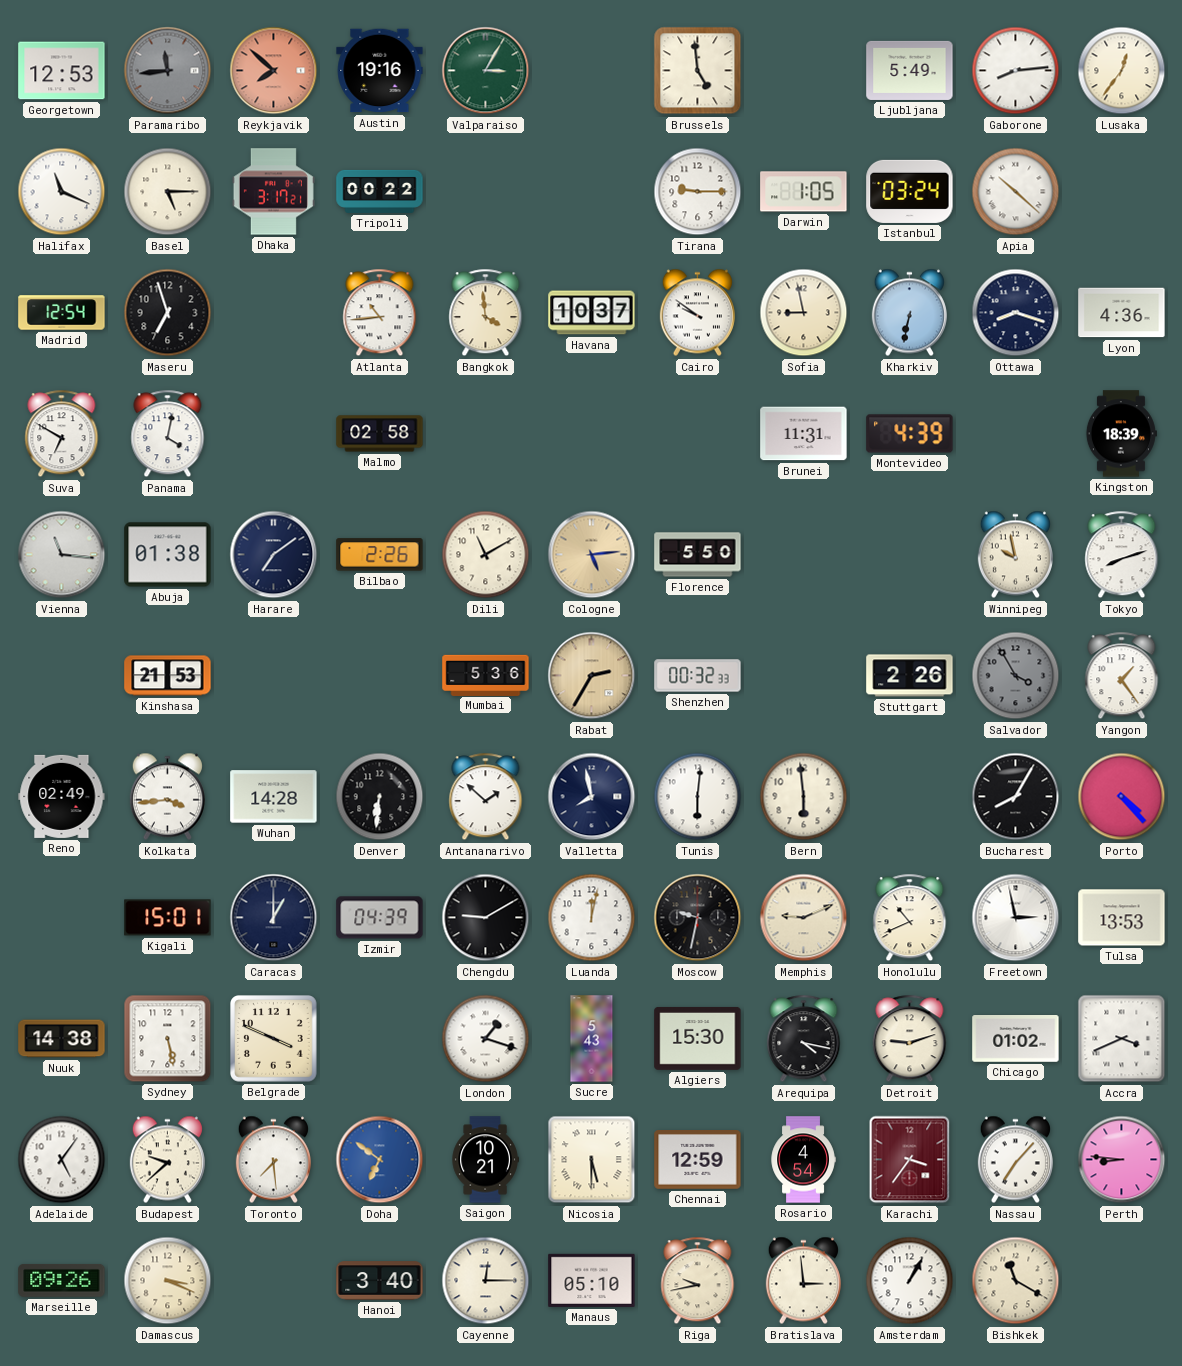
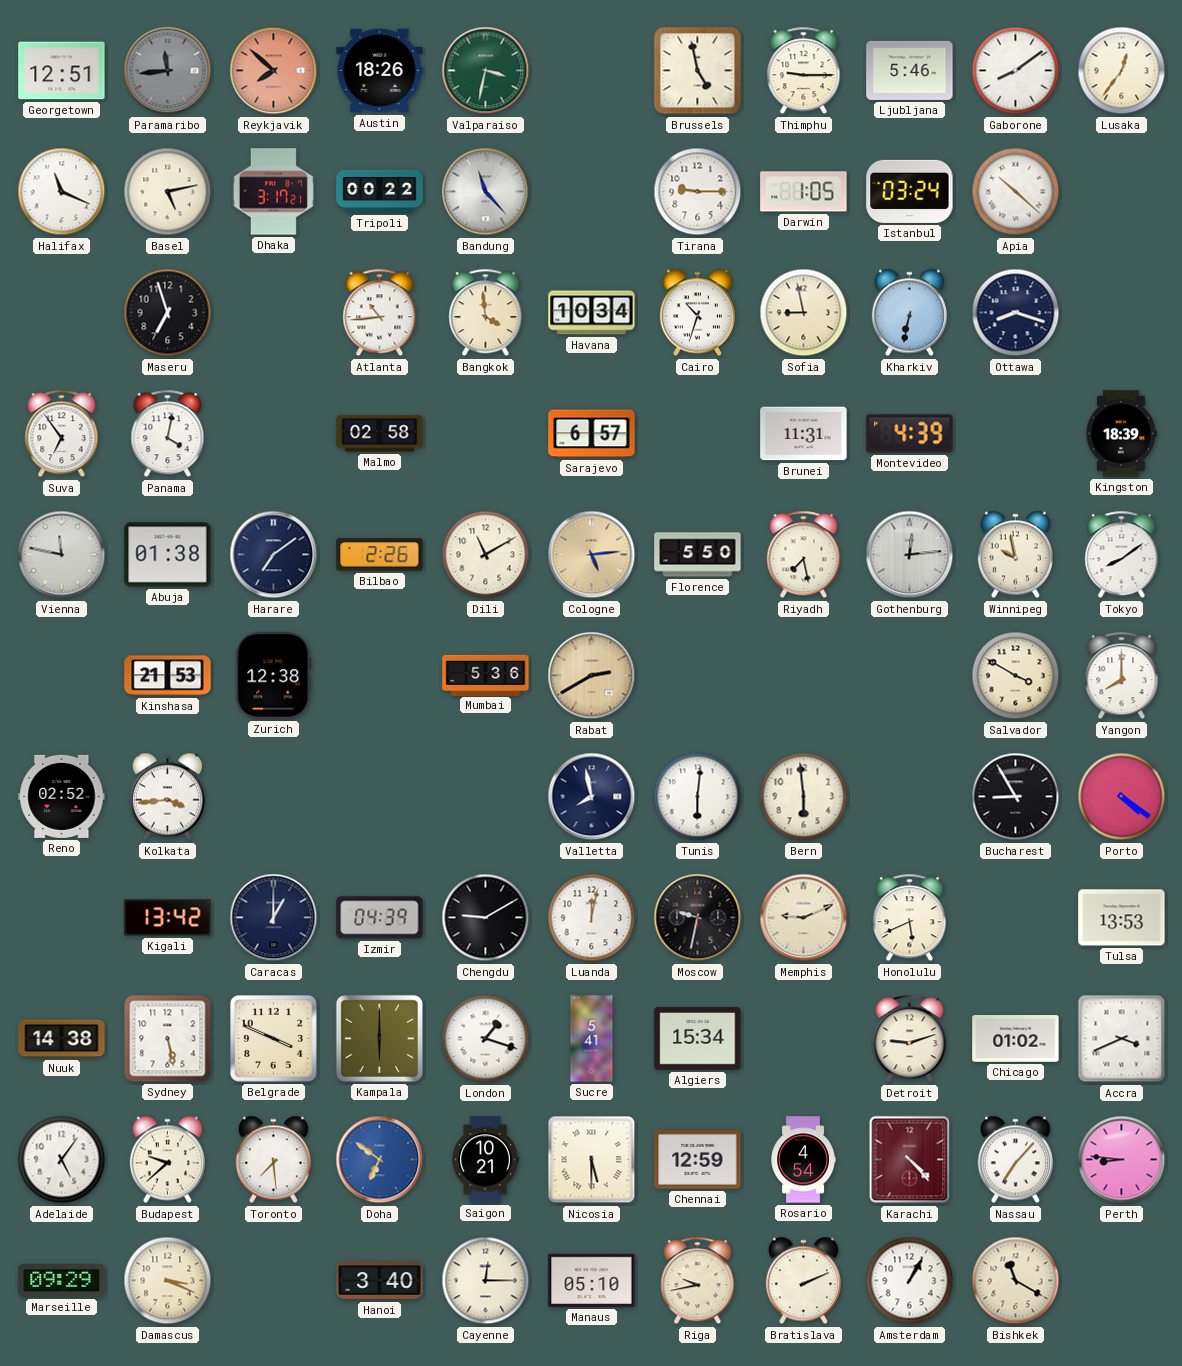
Georgetown: 12:53 -> 12:51
Austin: 19:16 -> 18:26
Valparaiso: 3:05 -> 3:32
Brussels: 4:59 -> 4:58
Thimphu: none -> 9:15
Ljubljana: 5:49 -> 5:46
Gaborone: 8:14 -> 8:09
Basel: 5:15 -> 5:13
Bandung: none -> 11:23
Madrid: 12:54 -> none
Havana: 10:37 -> 10:34
Cairo: 9:51 -> 10:33
Lyon: 4:36 -> none
Suva: 6:50 -> 6:54
Sarajevo: none -> 6:57
Vienna: 11:16 -> 11:47
Riyadh: none -> 7:28
Gothenburg: none -> 12:14
Tokyo: 8:12 -> 8:09
Zurich: none -> 12:38
Rabat: 2:35 -> 2:40
Shenzhen: 00:32 -> none
Stuttgart: 2:26 -> none
Salvador: 3:55 -> 3:50
Salvador dial: grey -> cream
Yangon: 1:24 -> 8:00
Reno: 02:49 -> 02:52
Wuhan: 14:28 -> none
Denver: 6:31 -> none
Antananarivo: 1:52 -> none
Bucharest: 8:05 -> 8:55
Porto: 4:23 -> 4:21
Kigali: 15:01 -> 13:42
Honolulu: 10:41 -> 5:41
Freetown: 2:58 -> none
Kampala: none -> 6:00
Sucre: 5:43 -> 5:41
Algiers: 15:30 -> 15:34
Arequipa: 4:17 -> none
Karachi: 3:36 -> 4:23
Marseille: 09:26 -> 09:29
Bratislava: 2:59 -> 2:11
